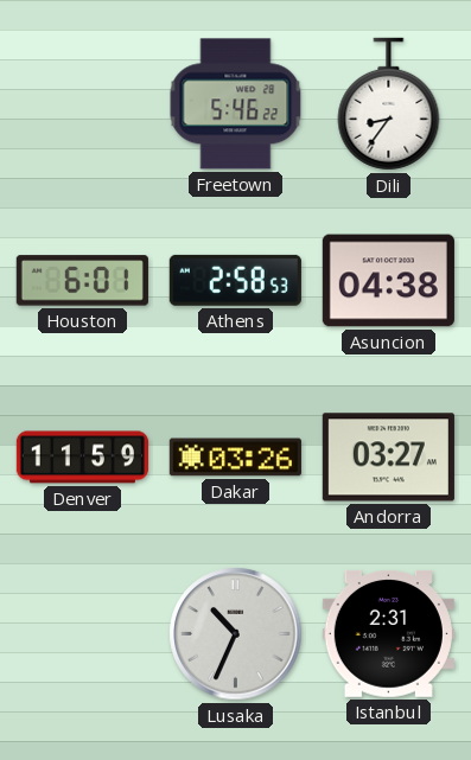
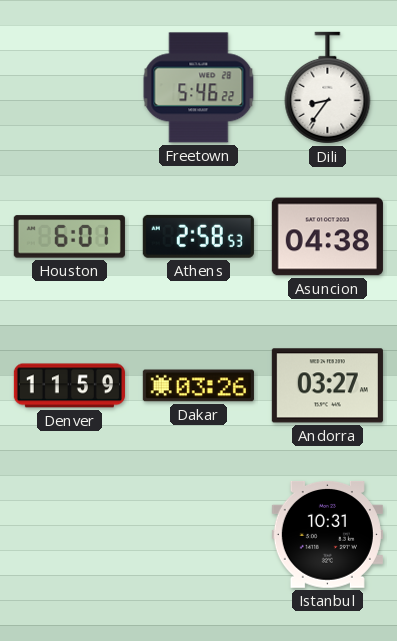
Lusaka: 10:34 -> none
Istanbul: 2:31 -> 10:31
